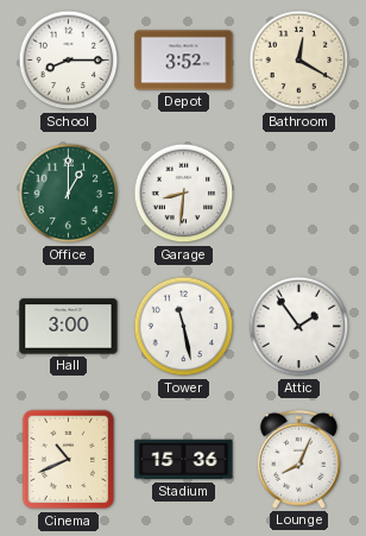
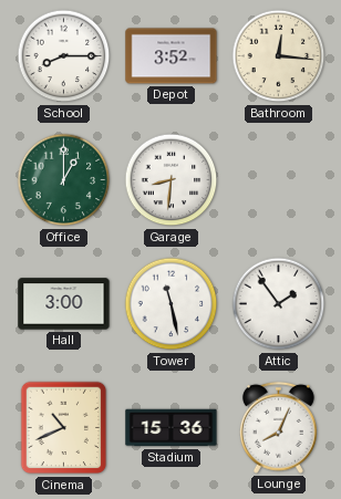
Bathroom: 12:20 -> 12:16
